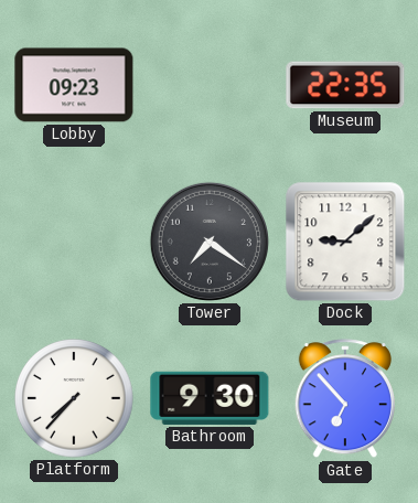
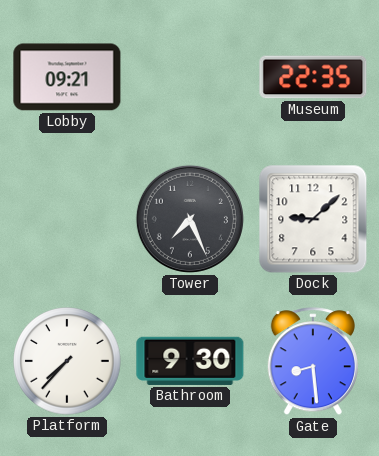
Lobby: 09:23 -> 09:21
Tower: 7:21 -> 7:26
Gate: 6:53 -> 8:29
